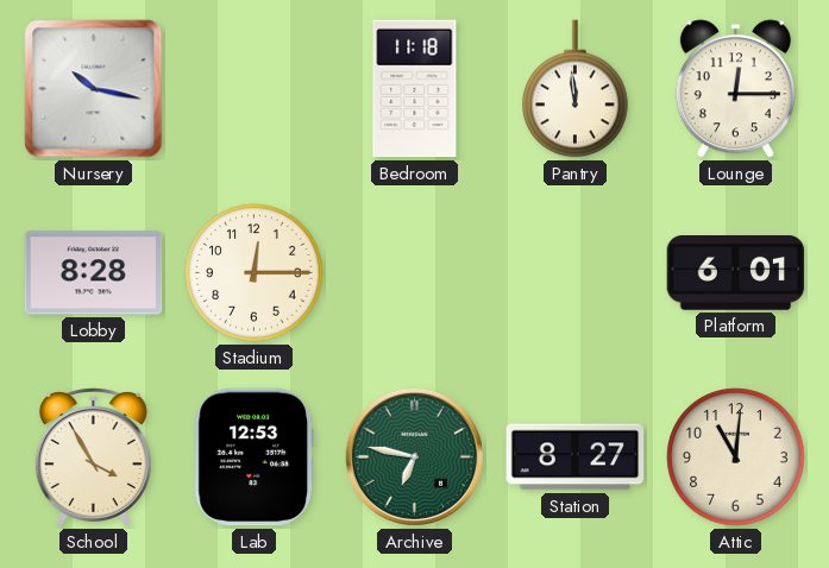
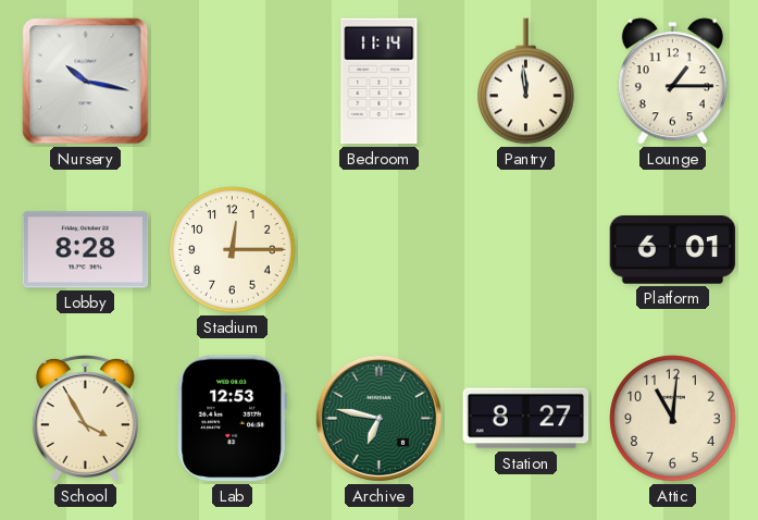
Bedroom: 11:18 -> 11:14
Lounge: 12:15 -> 1:15
